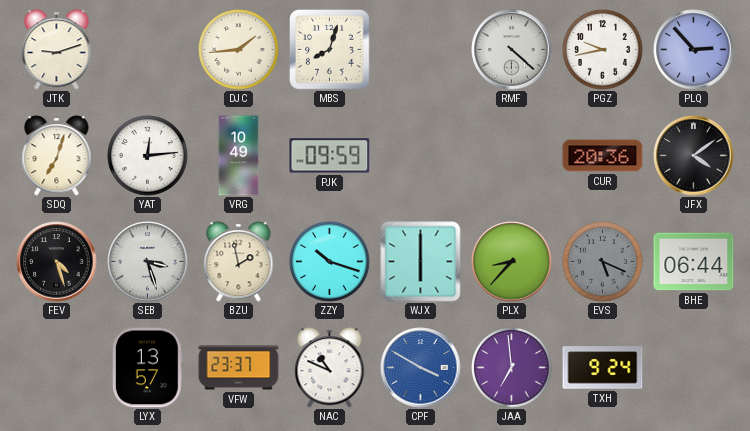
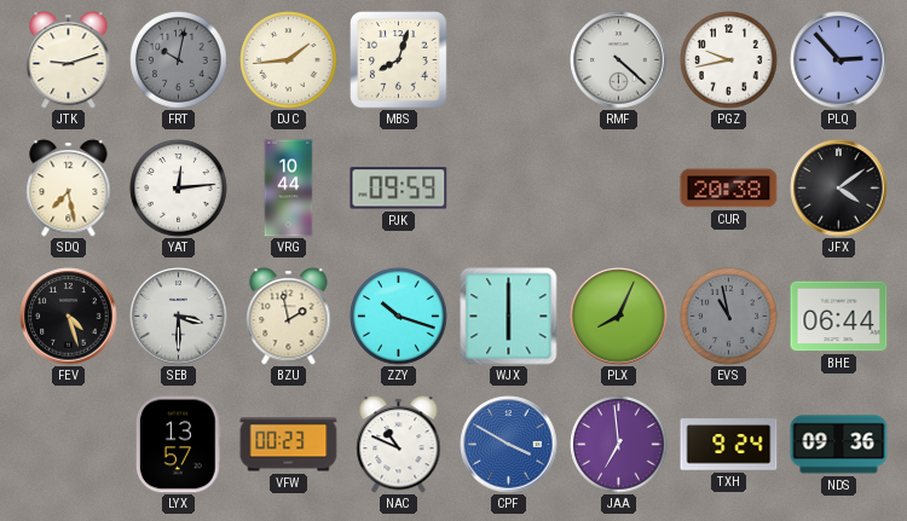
FRT: none -> 10:02
SDQ: 7:03 -> 7:28
VRG: 10:49 -> 10:44
CUR: 20:36 -> 20:38
SEB: 3:27 -> 3:30
PLX: 8:37 -> 8:04
EVS: 5:19 -> 10:58
VFW: 23:37 -> 00:23
NDS: none -> 09:36
